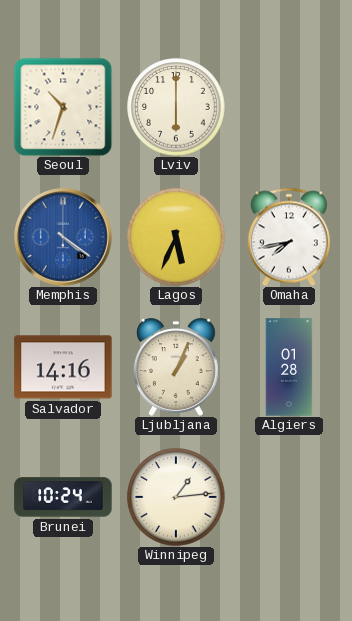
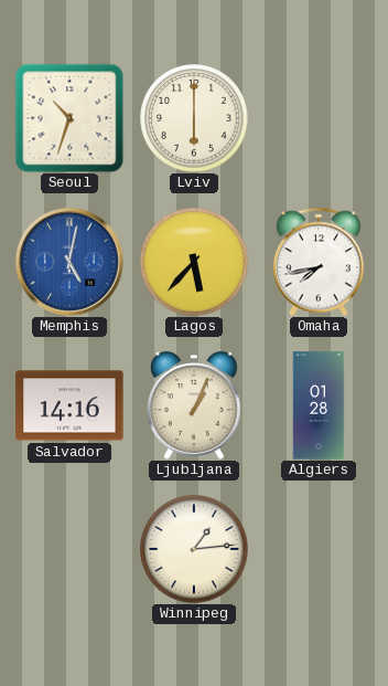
Memphis: 4:21 -> 5:02
Lagos: 5:34 -> 5:37
Brunei: 10:24 -> none
